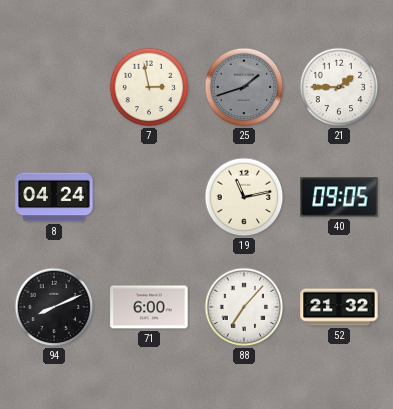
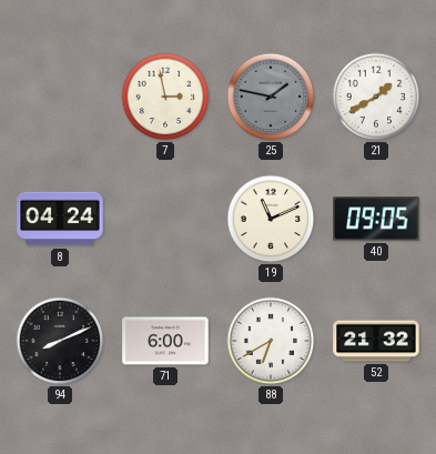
25: 1:42 -> 1:47
21: 1:45 -> 1:40
19: 11:13 -> 11:11
88: 7:07 -> 6:40
